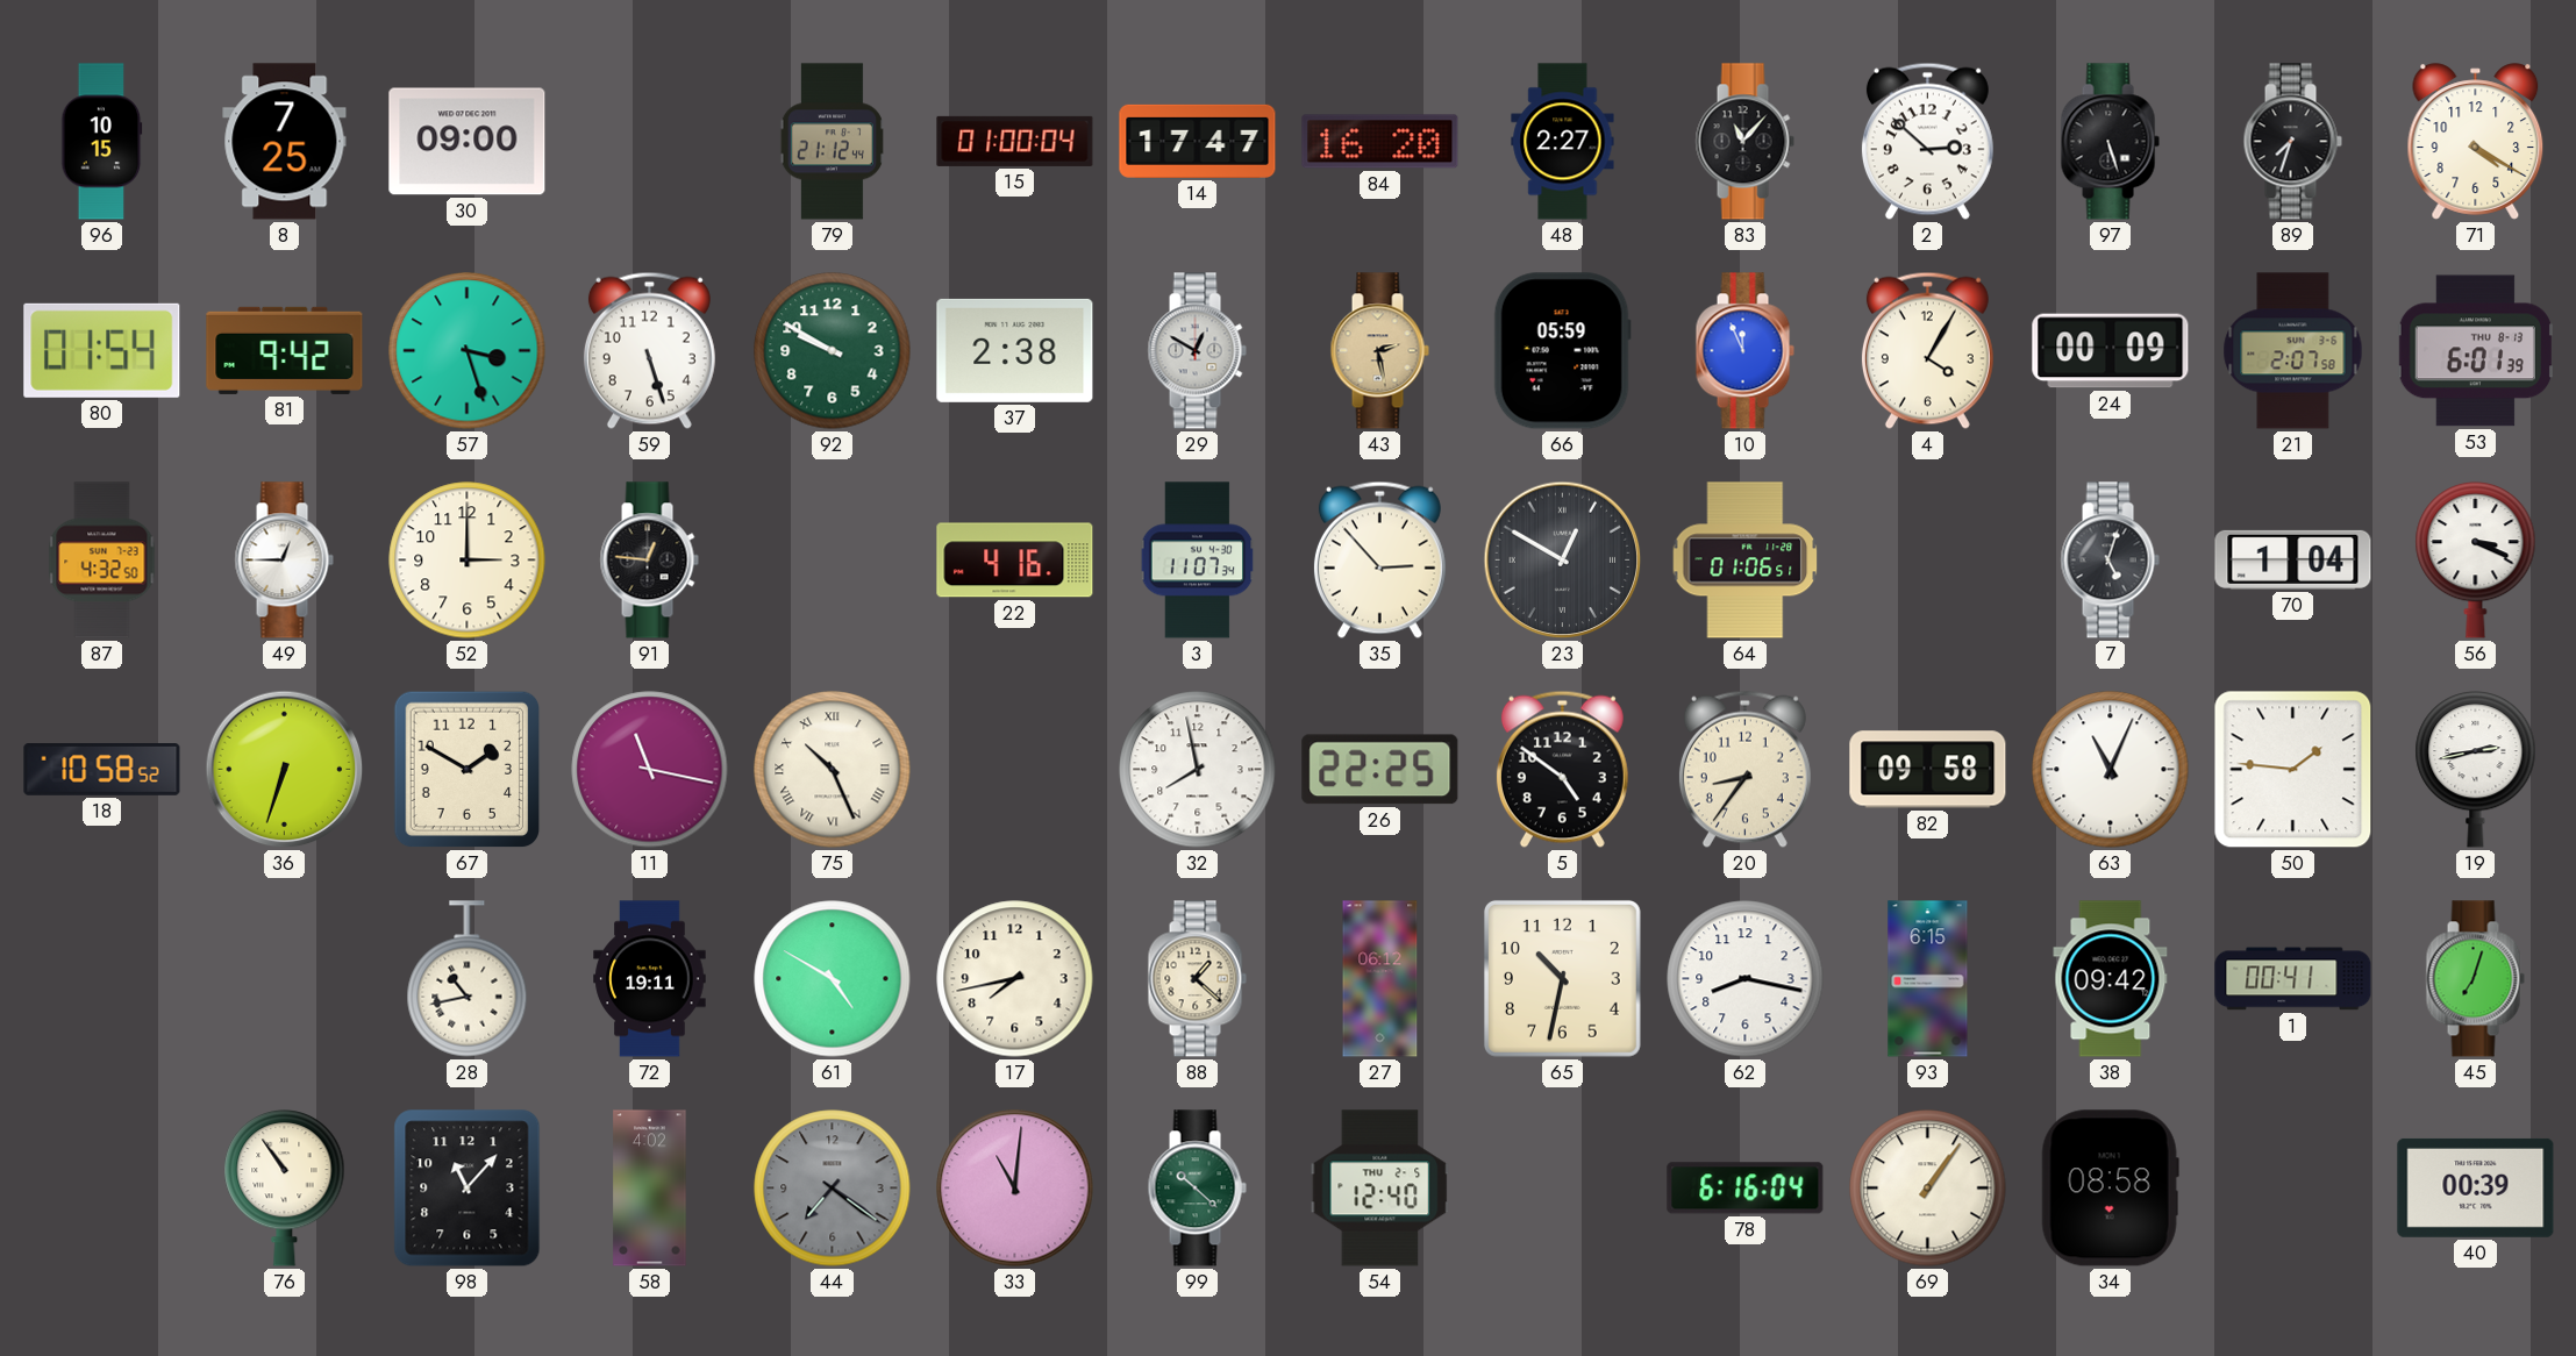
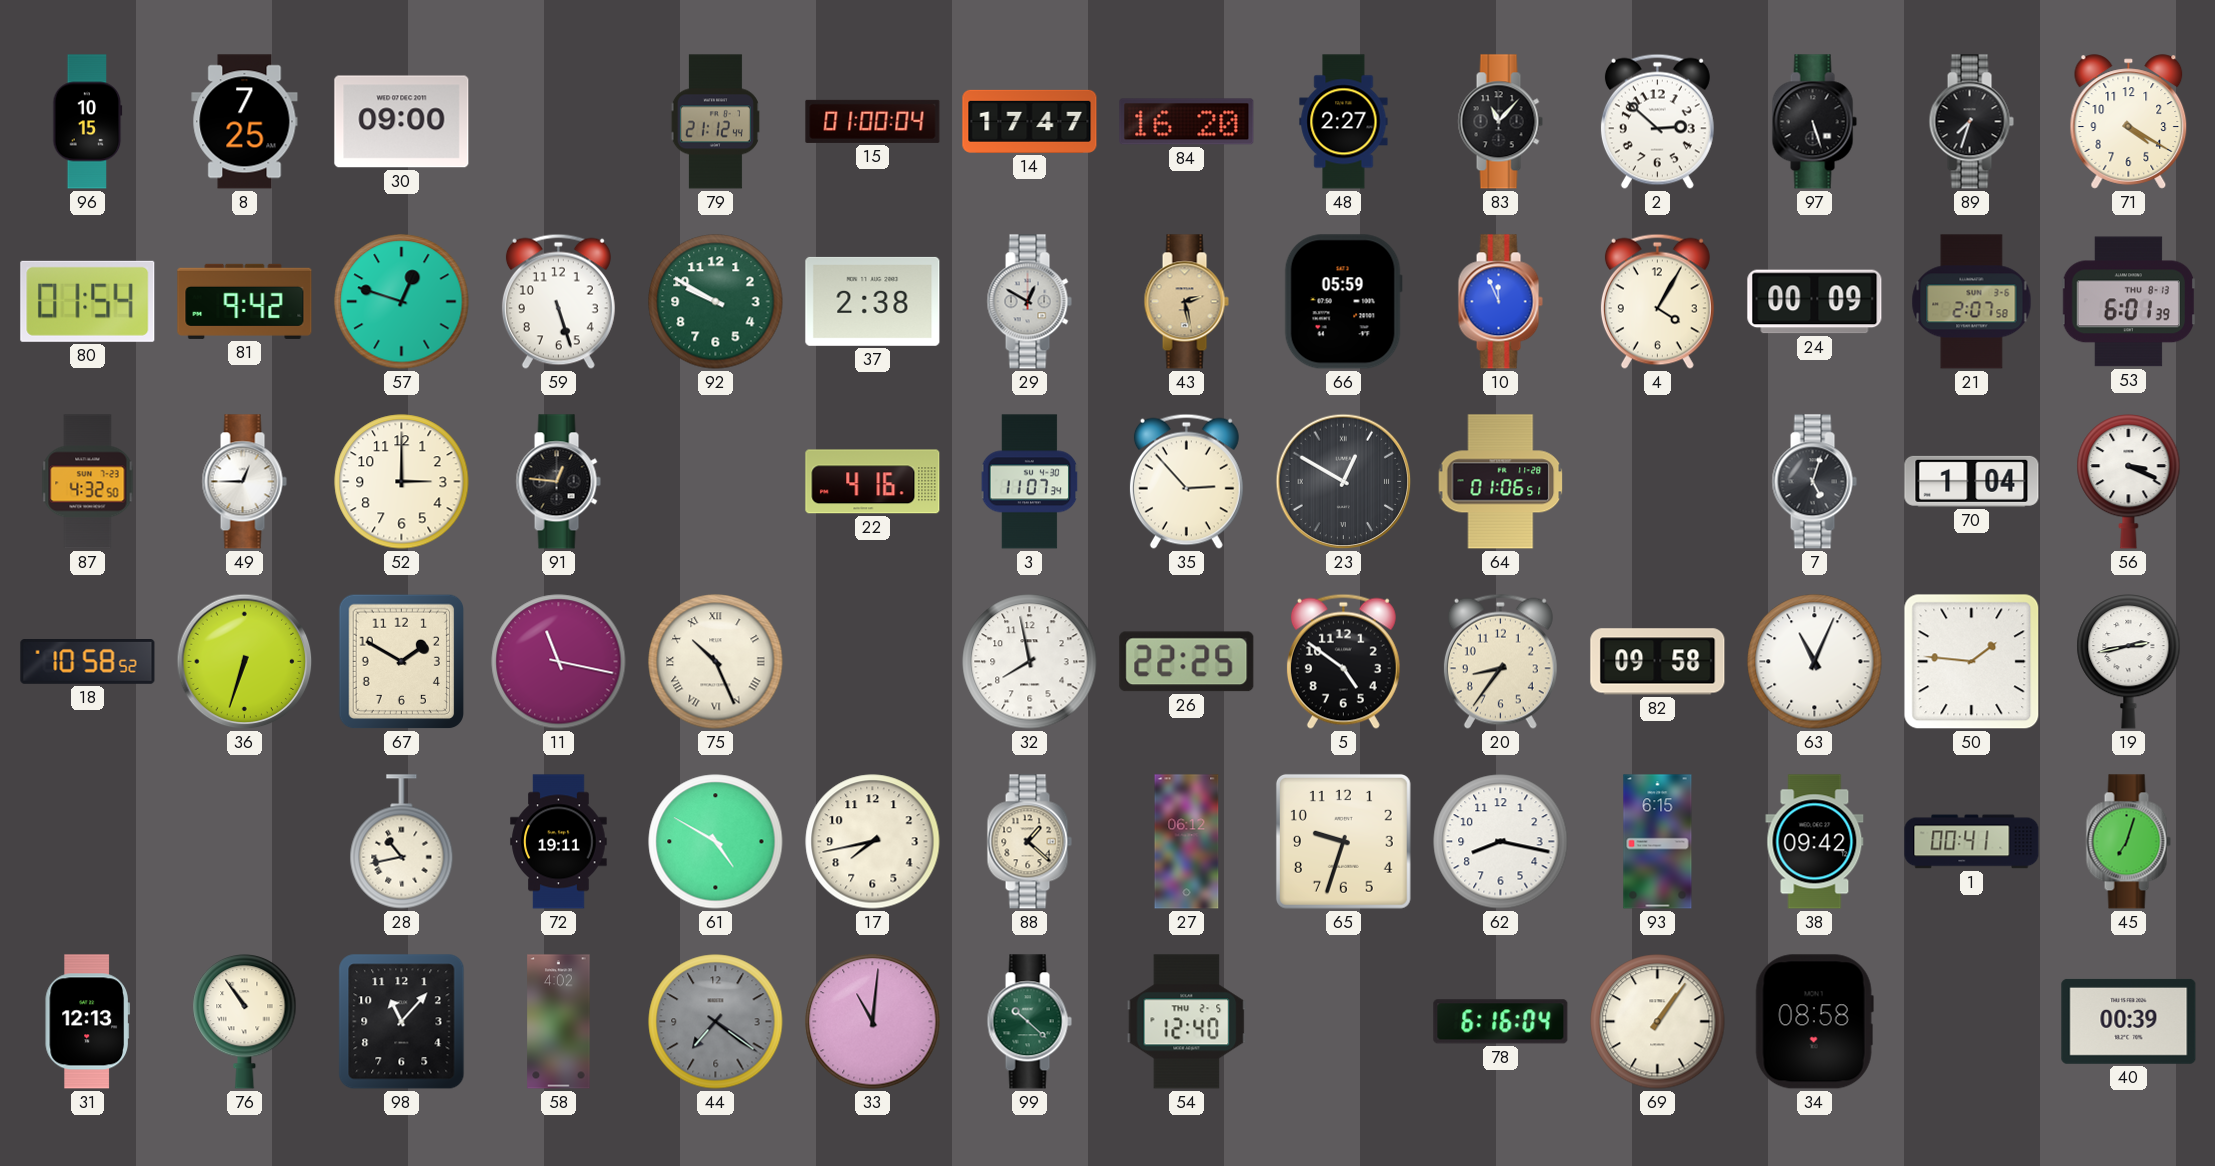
57: 3:27 -> 12:48
65: 10:32 -> 9:33
31: none -> 12:13
